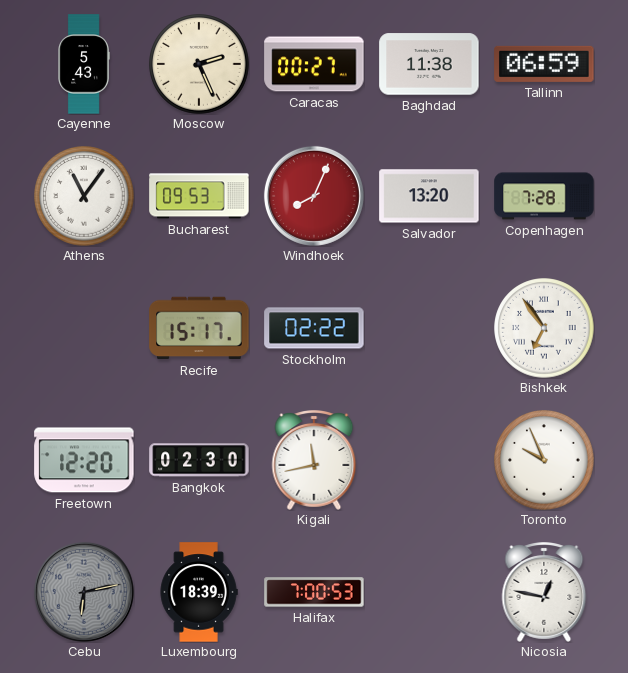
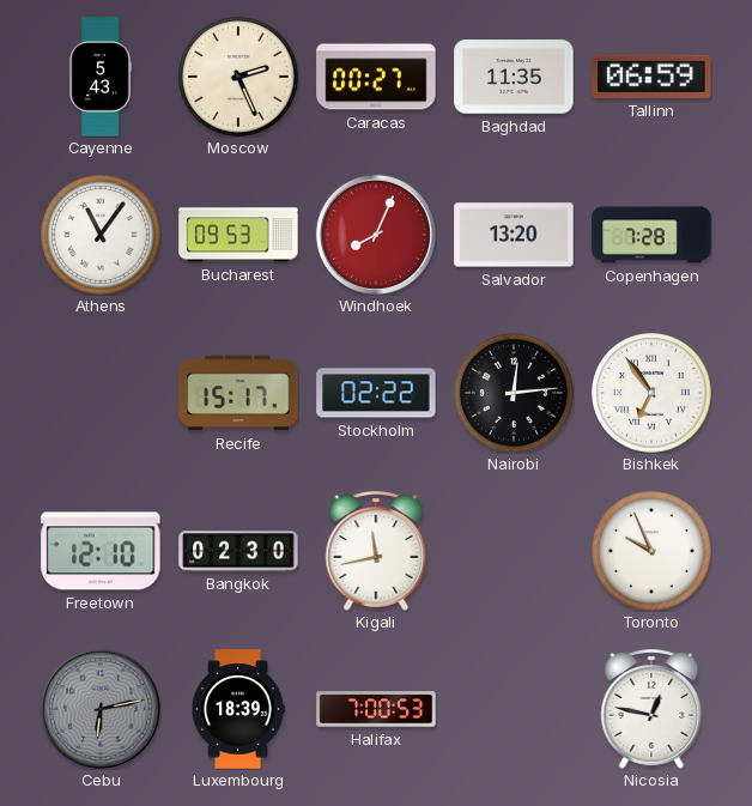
Baghdad: 11:38 -> 11:35
Nairobi: none -> 12:14
Freetown: 12:20 -> 12:10
